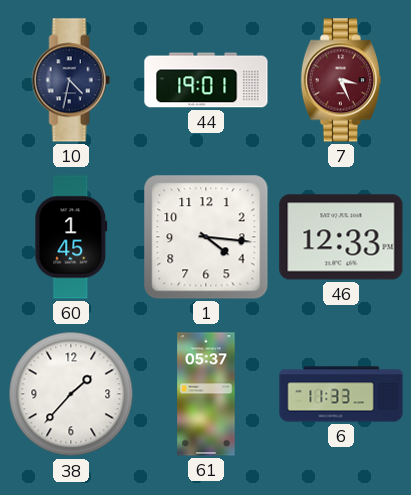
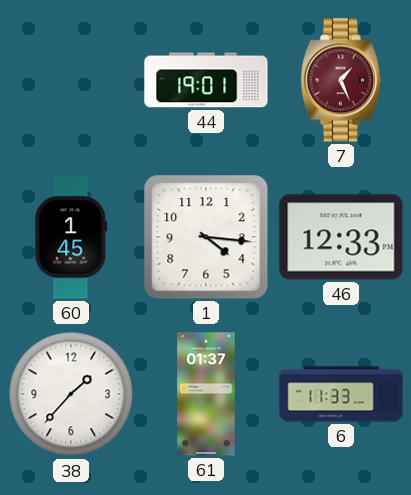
10: 4:32 -> none
7: 3:26 -> 1:26
61: 05:37 -> 01:37
